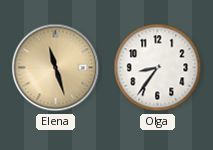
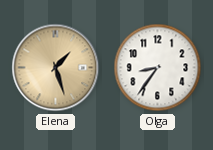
Elena: 11:27 -> 1:27
